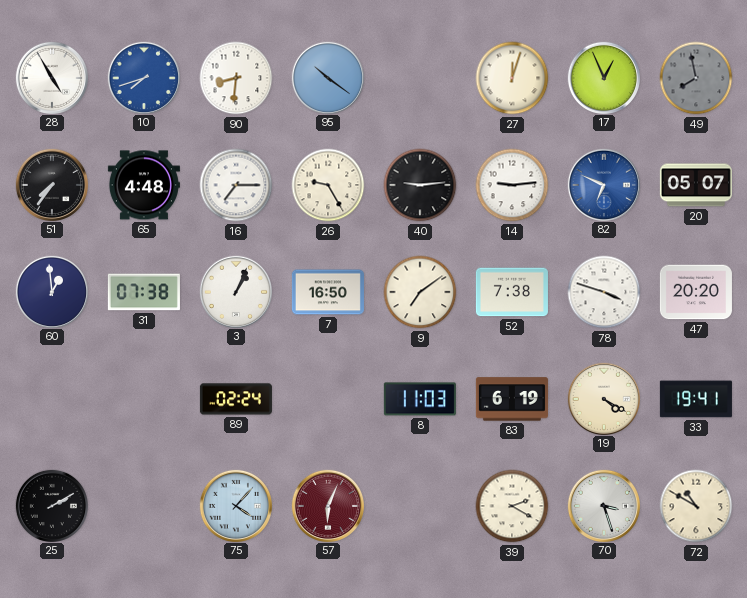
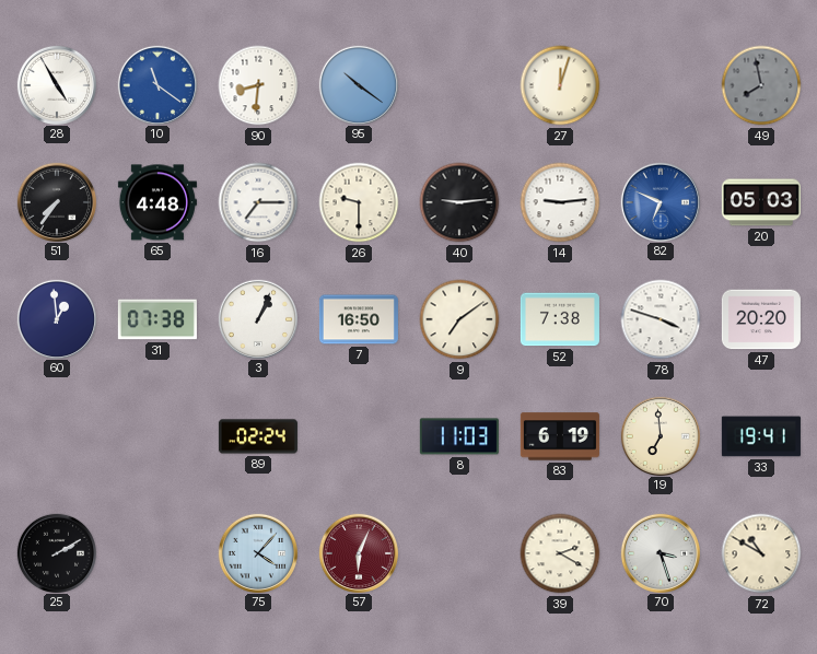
10: 7:42 -> 11:21
17: 12:56 -> none
26: 9:25 -> 9:30
20: 05:07 -> 05:03
19: 4:20 -> 6:59
